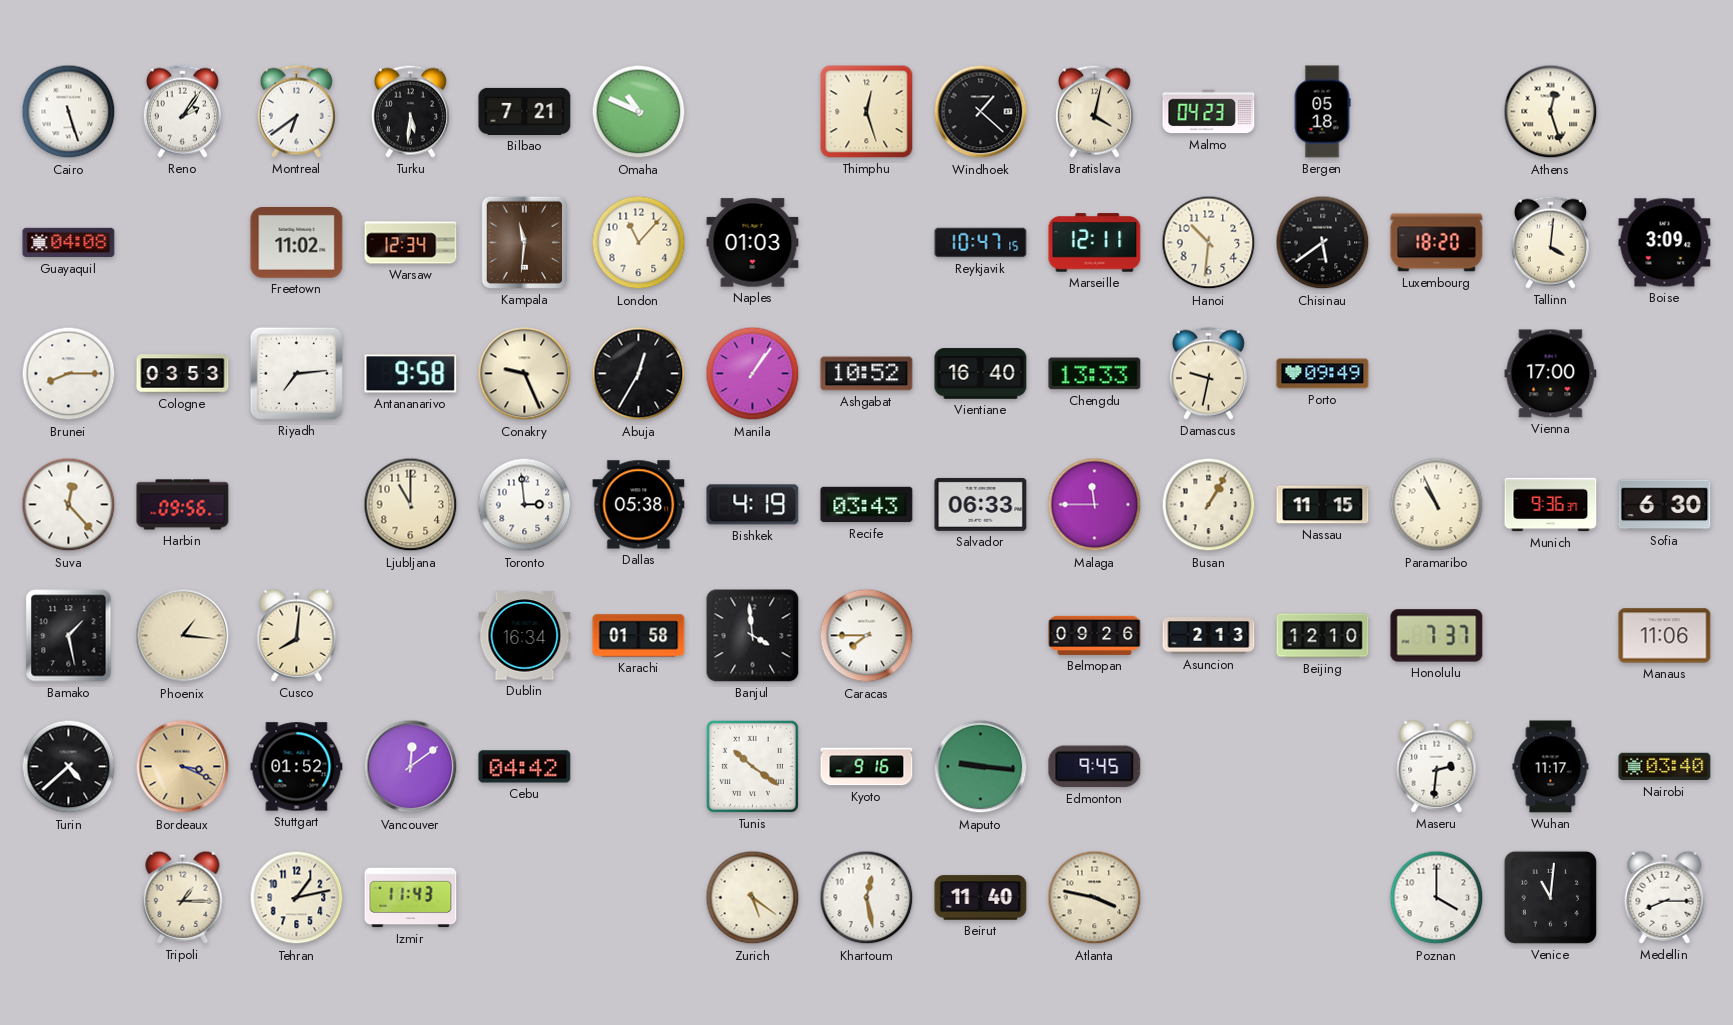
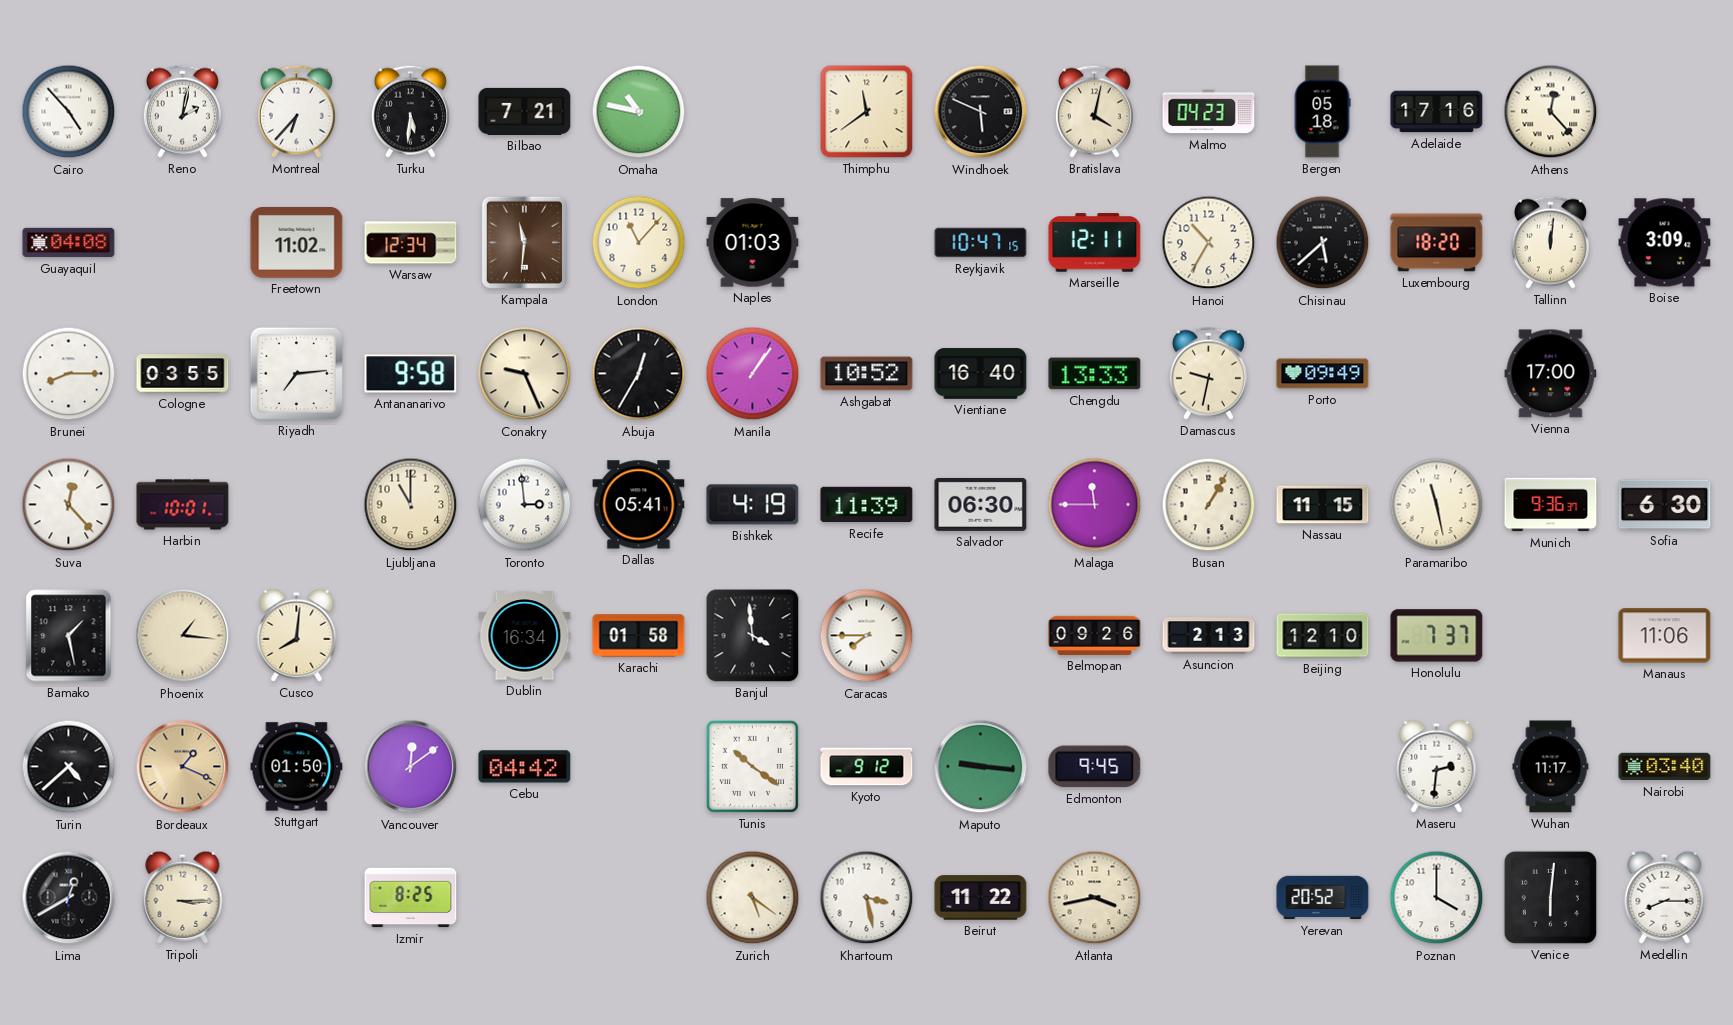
Cairo: 5:27 -> 4:53
Reno: 2:06 -> 2:02
Montreal: 6:39 -> 6:37
Omaha: 10:49 -> 10:47
Thimphu: 12:27 -> 11:39
Windhoek: 1:22 -> 5:49
Adelaide: none -> 17:16
Athens: 12:27 -> 12:23
Hanoi: 10:31 -> 10:35
Chisinau: 5:39 -> 5:38
Tallinn: 4:01 -> 12:01
Cologne: 03:53 -> 03:55
Harbin: 09:56 -> 10:01
Dallas: 05:38 -> 05:41
Recife: 03:43 -> 11:39
Salvador: 06:33 -> 06:30
Paramaribo: 10:56 -> 11:28
Bordeaux: 3:19 -> 1:19
Stuttgart: 01:52 -> 01:50
Kyoto: 9:16 -> 9:12
Lima: none -> 12:40
Tripoli: 1:15 -> 3:15
Tehran: 1:13 -> none
Izmir: 11:43 -> 8:25
Khartoum: 12:28 -> 3:28
Beirut: 11:40 -> 11:22
Atlanta: 3:47 -> 3:43
Yerevan: none -> 20:52
Venice: 11:01 -> 6:01
